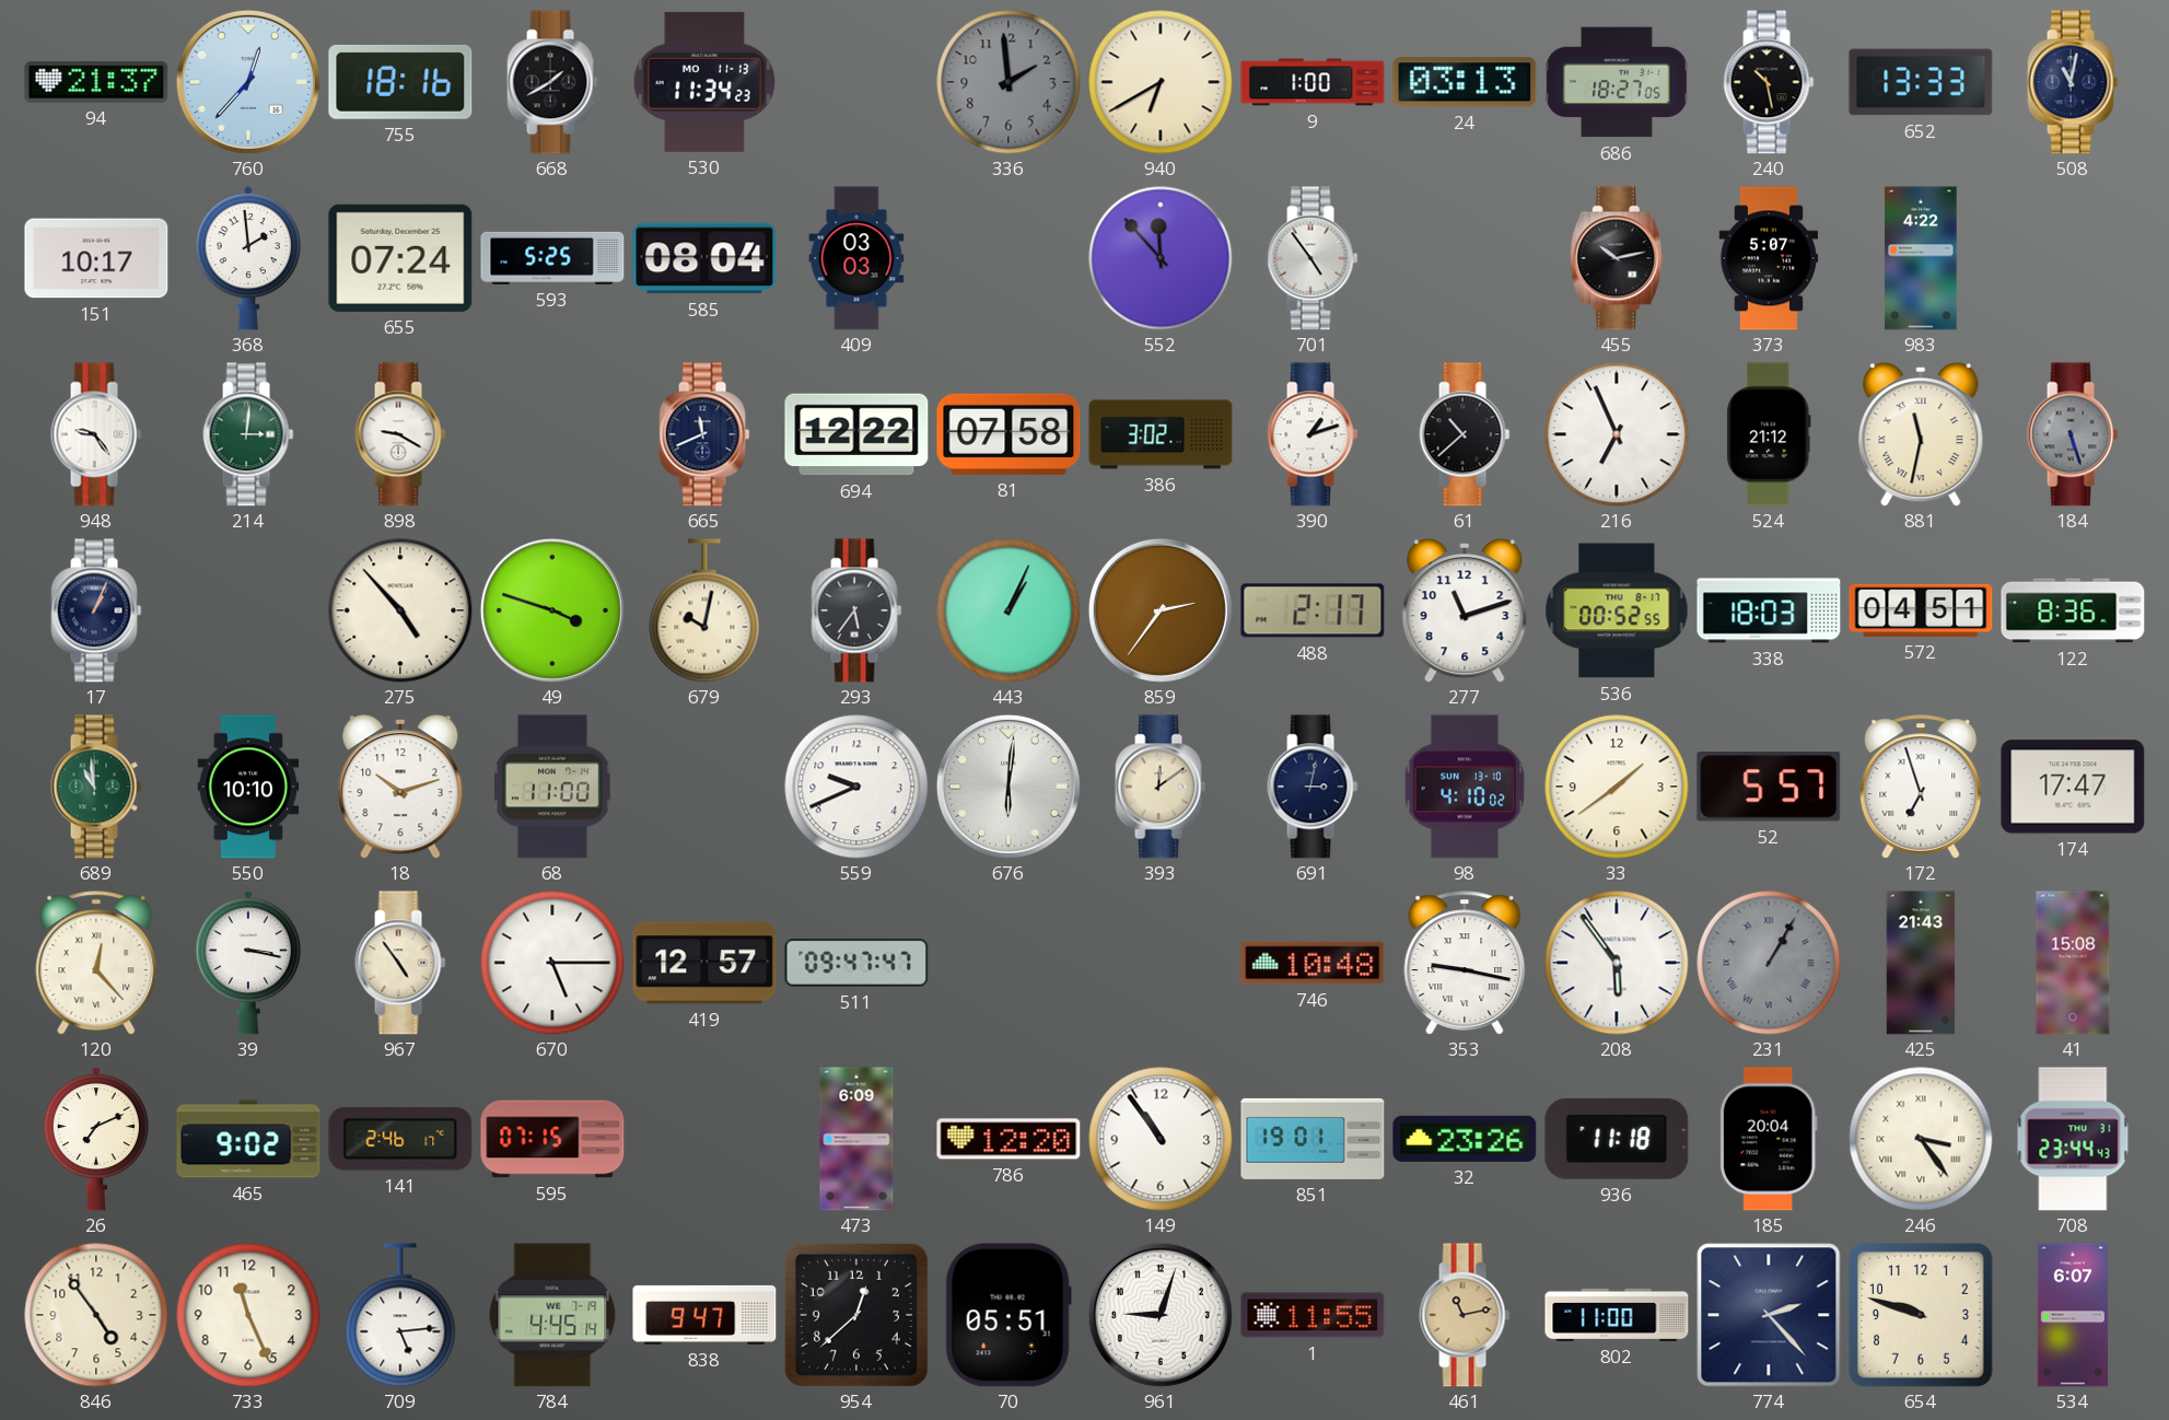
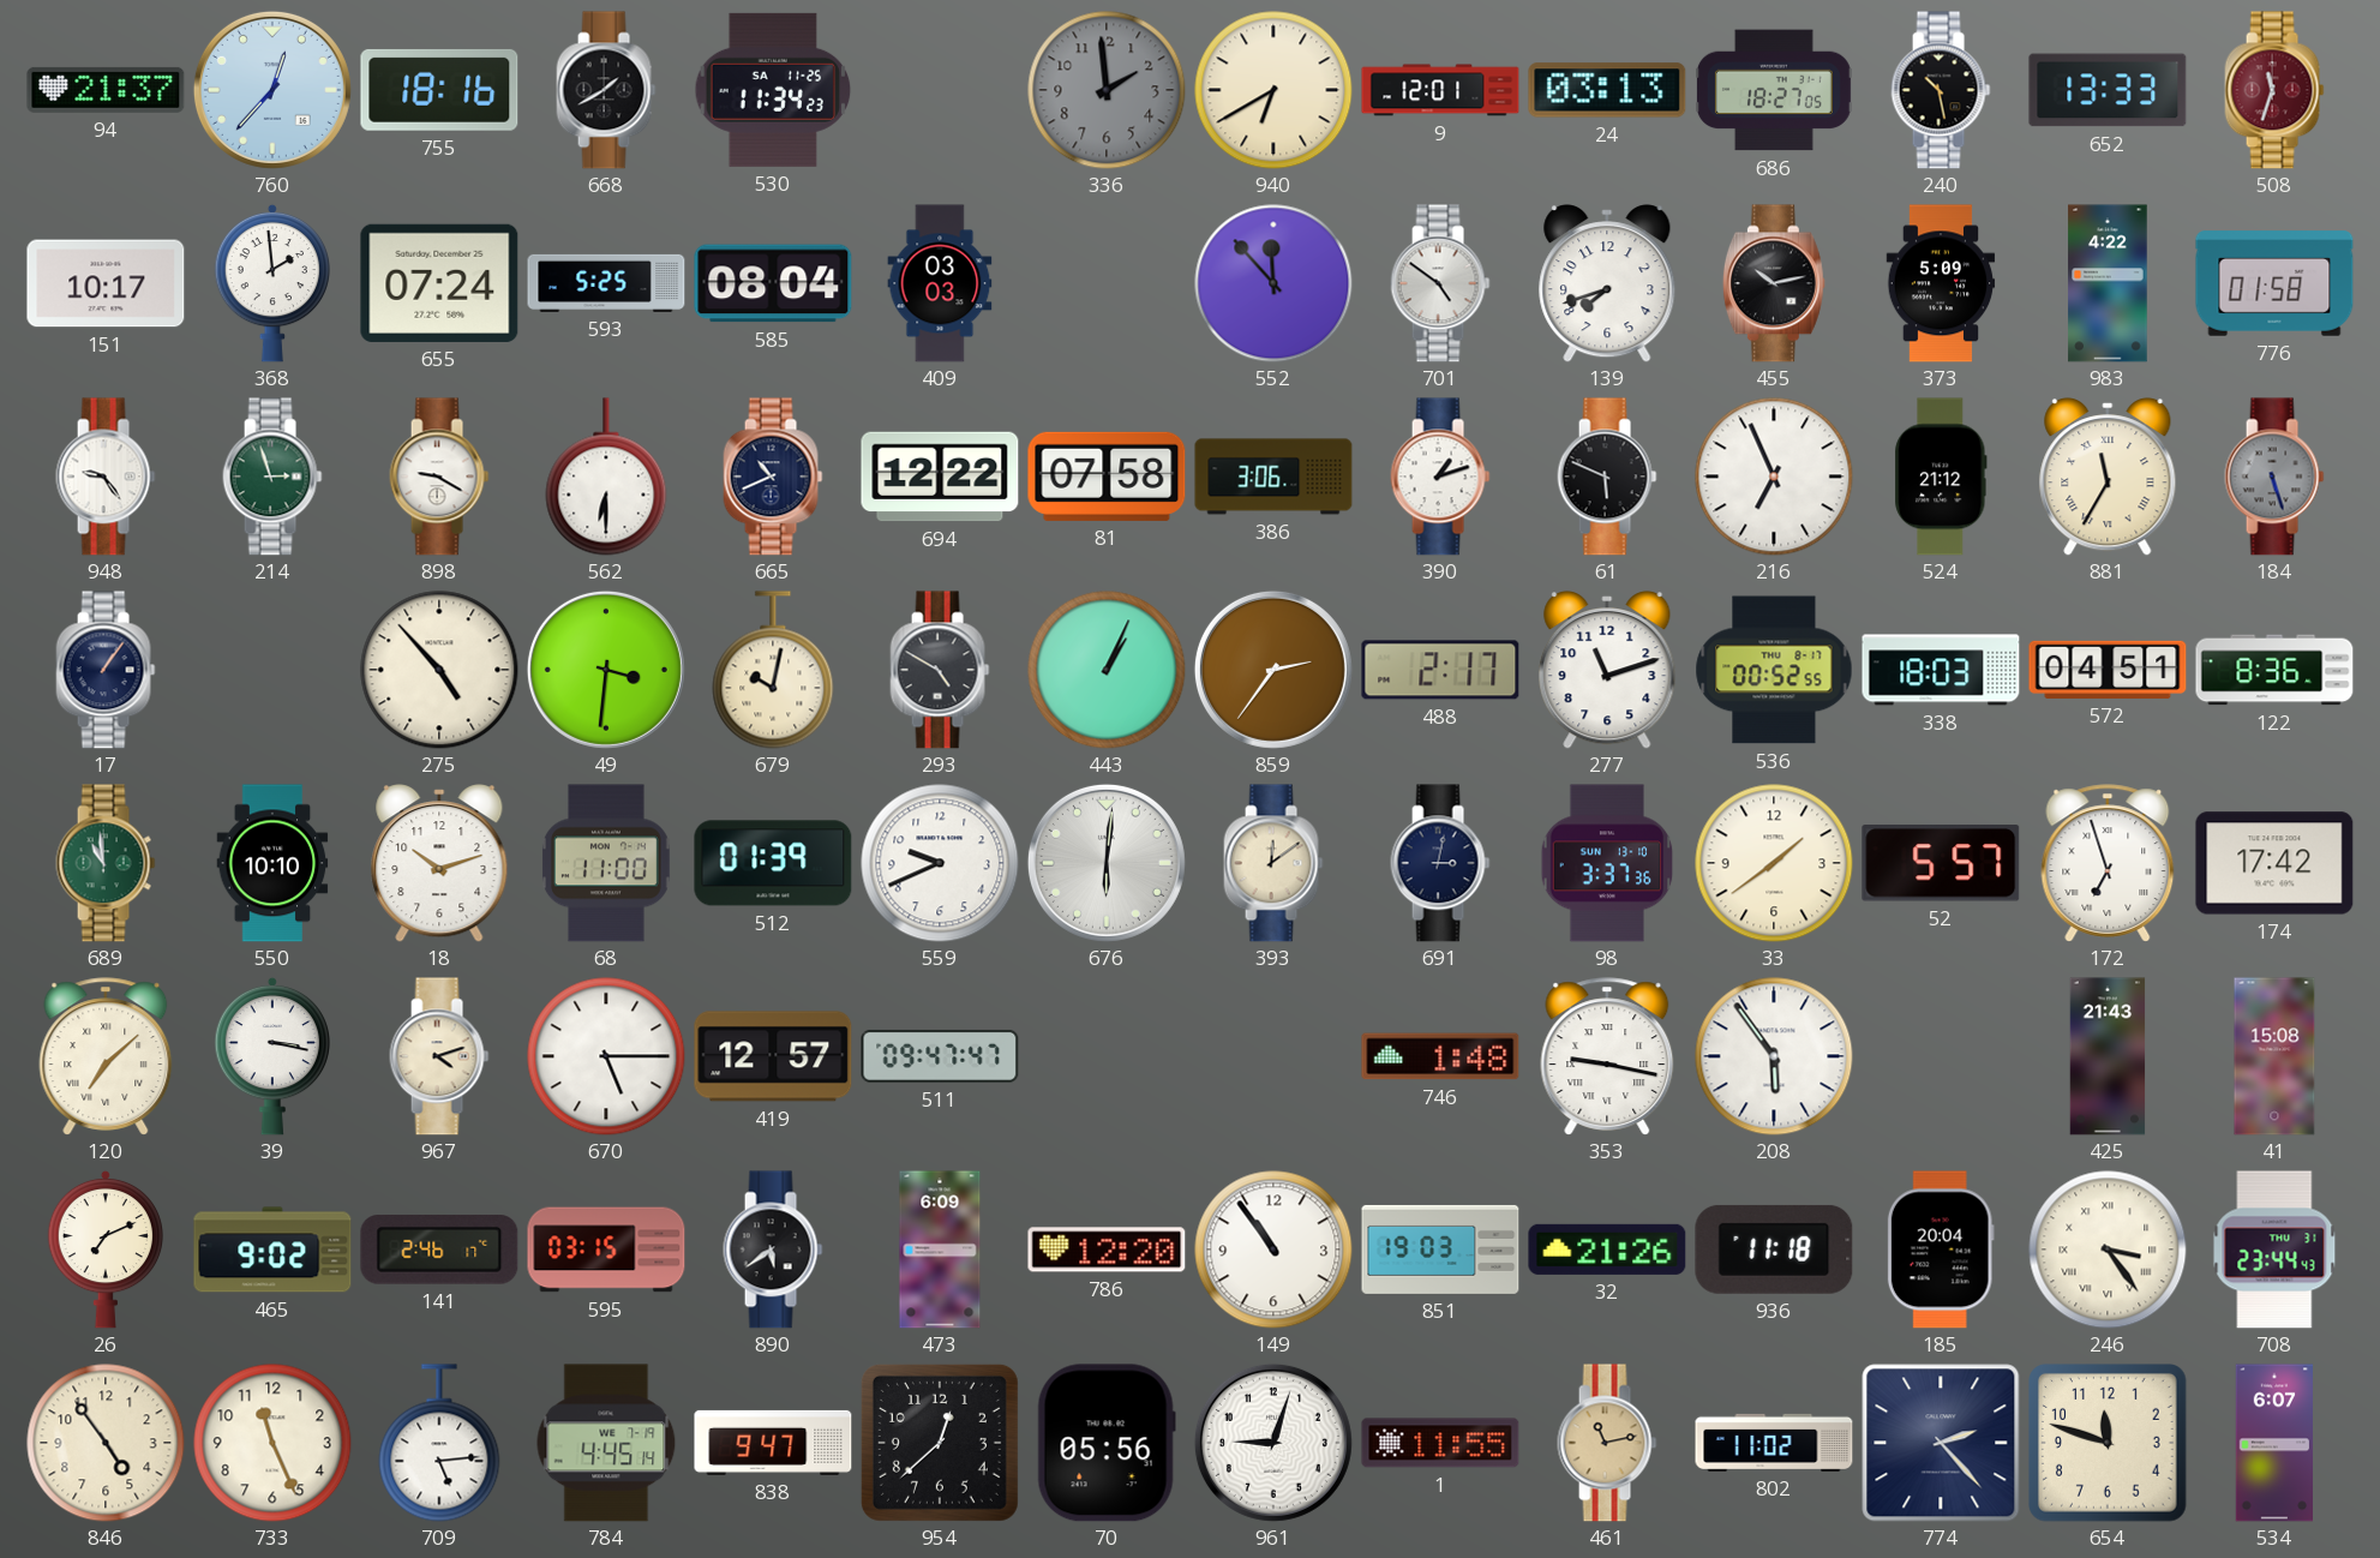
530 date: MO 11-13 -> SA 11-25
9: 1:00 -> 12:01
508: 11:02 -> 11:33
508 dial: navy -> burgundy
701: 4:54 -> 4:51
139: none -> 7:42
373: 5:07 -> 5:09
776: none -> 01:58
214: 3:01 -> 2:57
562: none -> 6:30
665: 11:41 -> 10:41
386: 3:02 -> 3:06
61: 10:38 -> 5:49
881: 11:32 -> 11:35
17: 1:04 -> 1:06
49: 3:48 -> 3:31
293: 5:36 -> 4:50
512: none -> 01:39
98: 4:10 -> 3:37
174: 17:47 -> 17:42
120: 12:23 -> 7:08
967: 4:54 -> 4:12
746: 10:48 -> 1:48
231: 1:05 -> none
595: 07:15 -> 03:15
890: none -> 5:39
851: 19:01 -> 19:03
32: 23:26 -> 21:26
70: 05:51 -> 05:56
802: 11:00 -> 11:02
654: 9:48 -> 11:48
